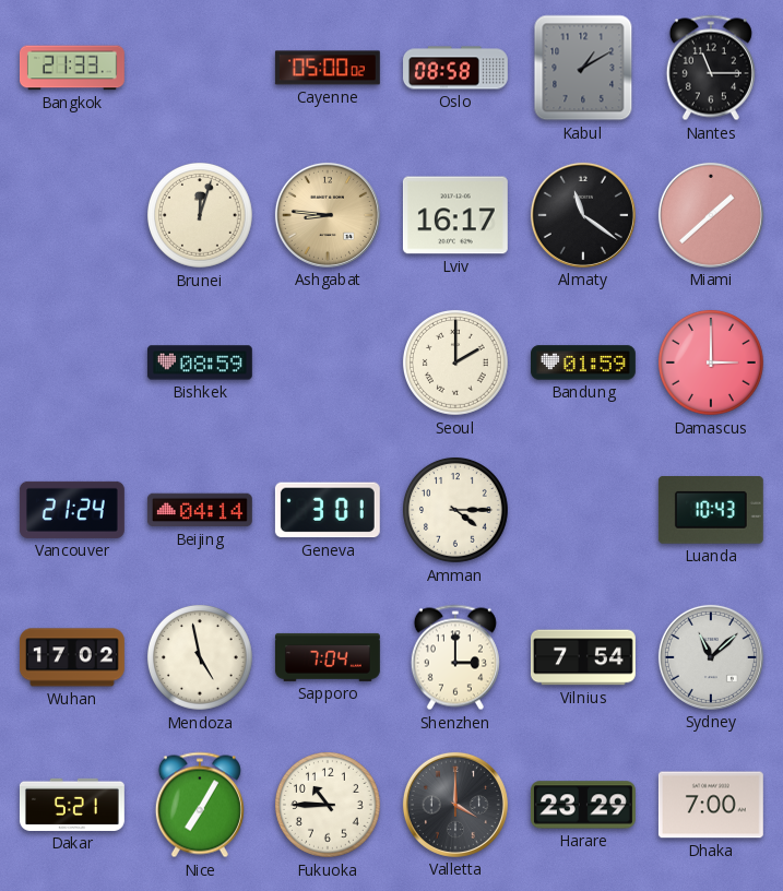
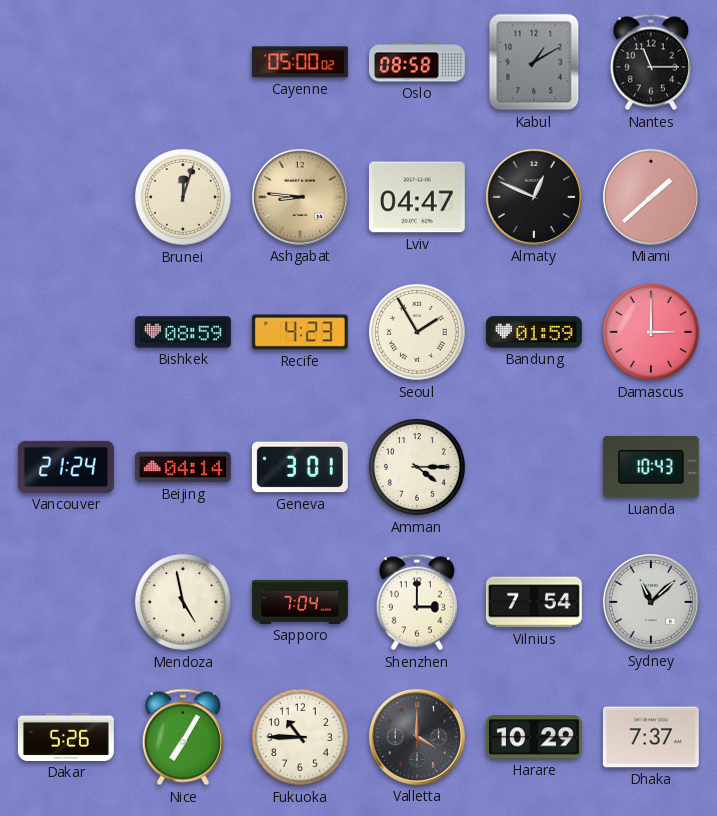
Bangkok: 21:33 -> none
Lviv: 16:17 -> 04:47
Almaty: 11:21 -> 12:49
Recife: none -> 4:23
Seoul: 2:00 -> 1:55
Wuhan: 17:02 -> none
Dakar: 5:21 -> 5:26
Harare: 23:29 -> 10:29
Dhaka: 7:00 -> 7:37
